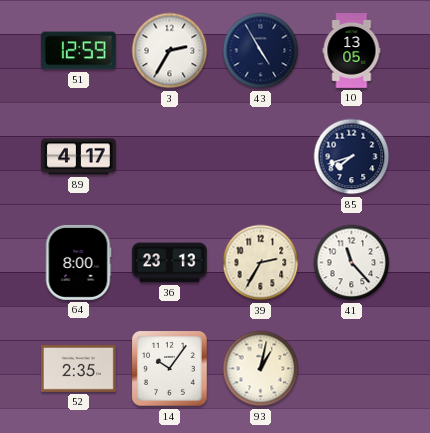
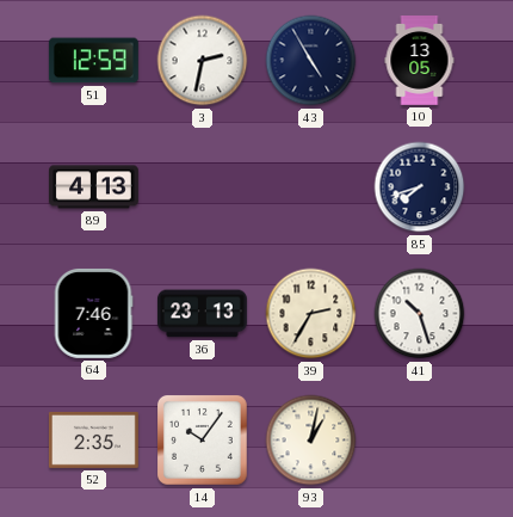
3: 2:35 -> 2:32
89: 4:17 -> 4:13
64: 8:00 -> 7:46
41: 11:23 -> 10:27
